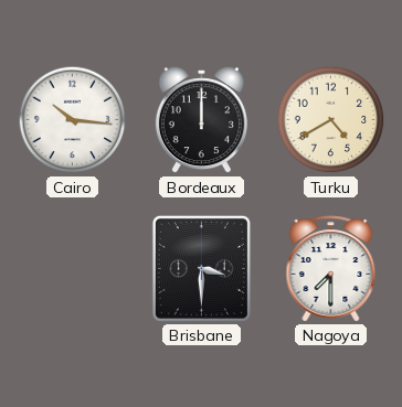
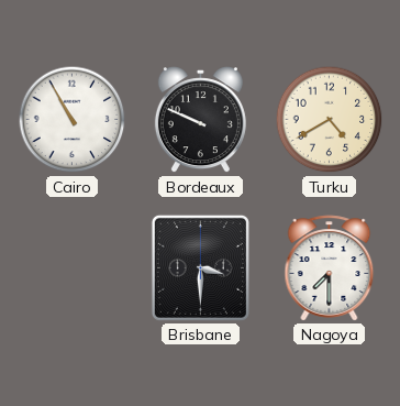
Cairo: 10:16 -> 10:55
Bordeaux: 12:00 -> 9:49
